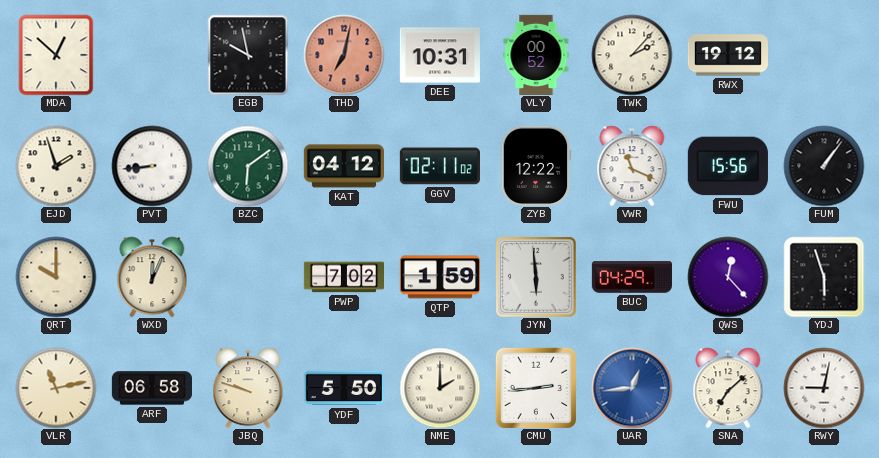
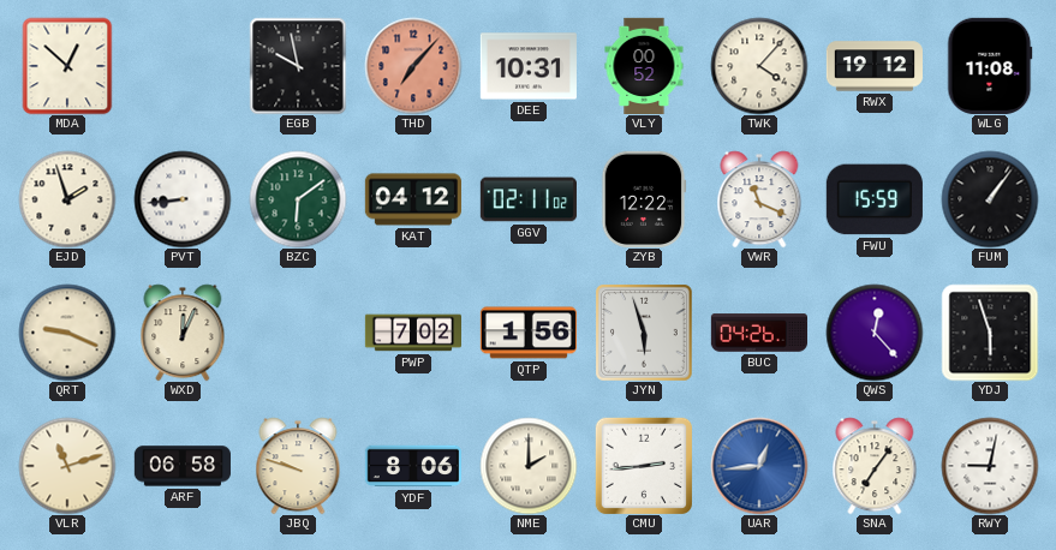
THD: 7:02 -> 7:07
TWK: 2:07 -> 4:07
WLG: none -> 11:08
FWU: 15:56 -> 15:59
QRT: 10:00 -> 9:19
QTP: 1:59 -> 1:56
JYN: 5:59 -> 5:57
BUC: 04:29 -> 04:26
VLR: 11:13 -> 11:12
YDF: 5:50 -> 8:06
SNA: 7:08 -> 7:06
